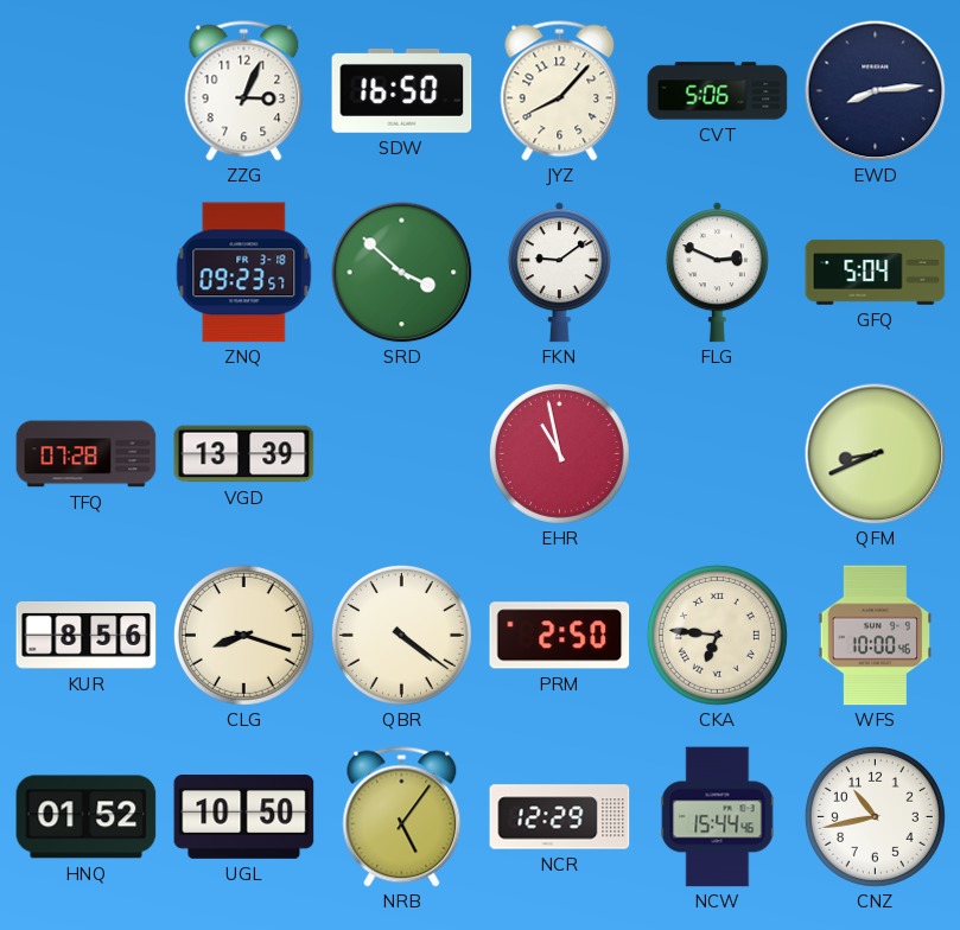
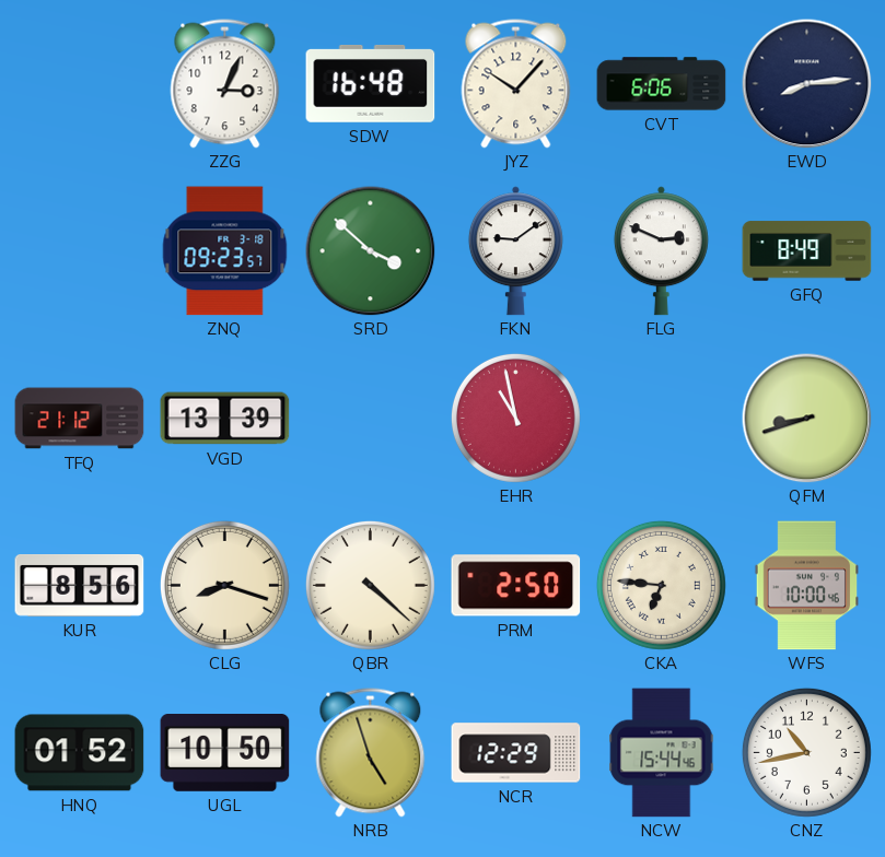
SDW: 16:50 -> 16:48
JYZ: 8:07 -> 10:07
CVT: 5:06 -> 6:06
GFQ: 5:04 -> 8:49
TFQ: 07:28 -> 21:12
QFM: 8:41 -> 8:42
QBR: 4:21 -> 4:22
NRB: 5:06 -> 4:57
